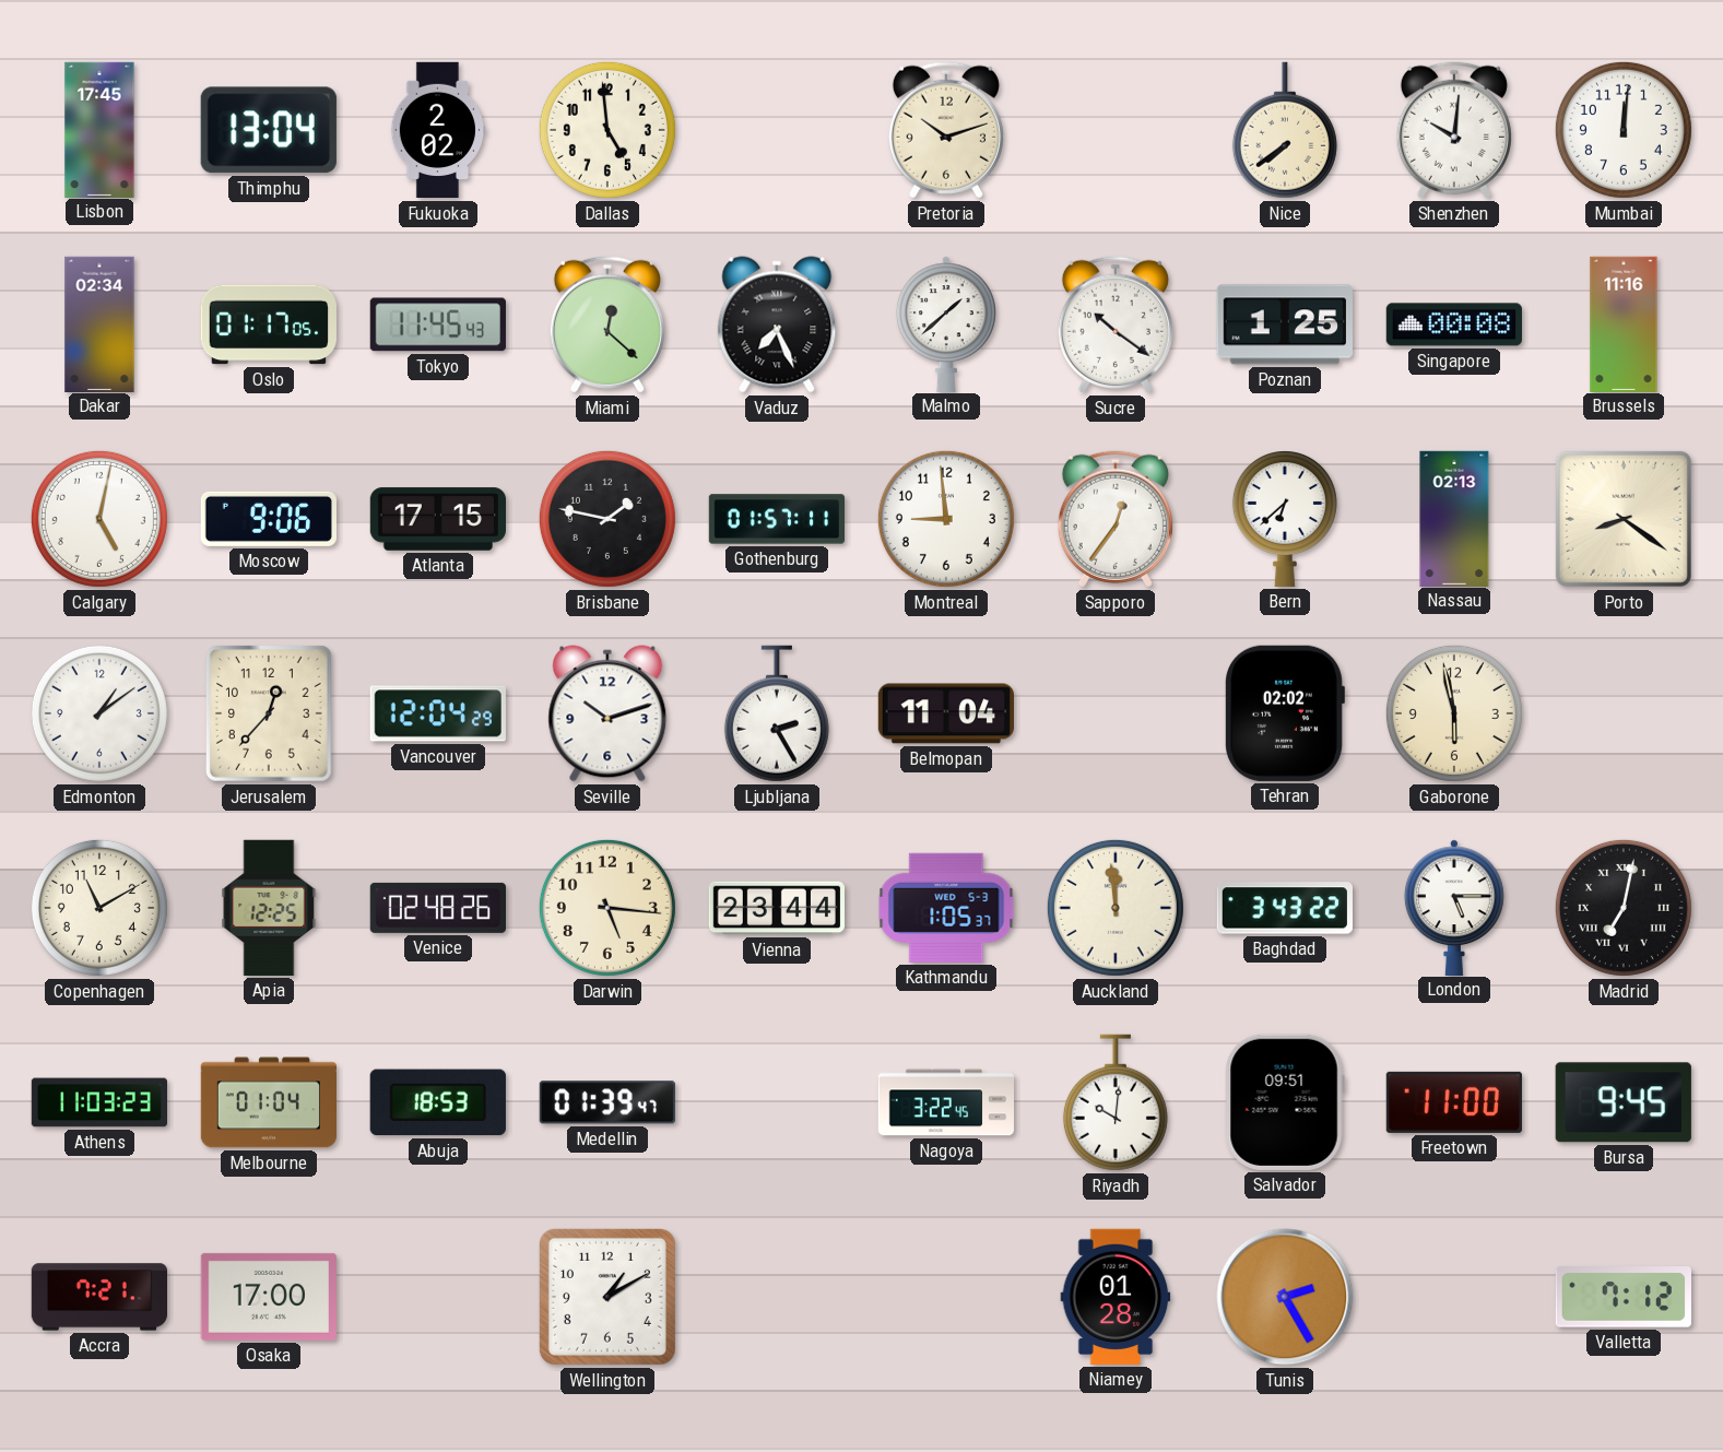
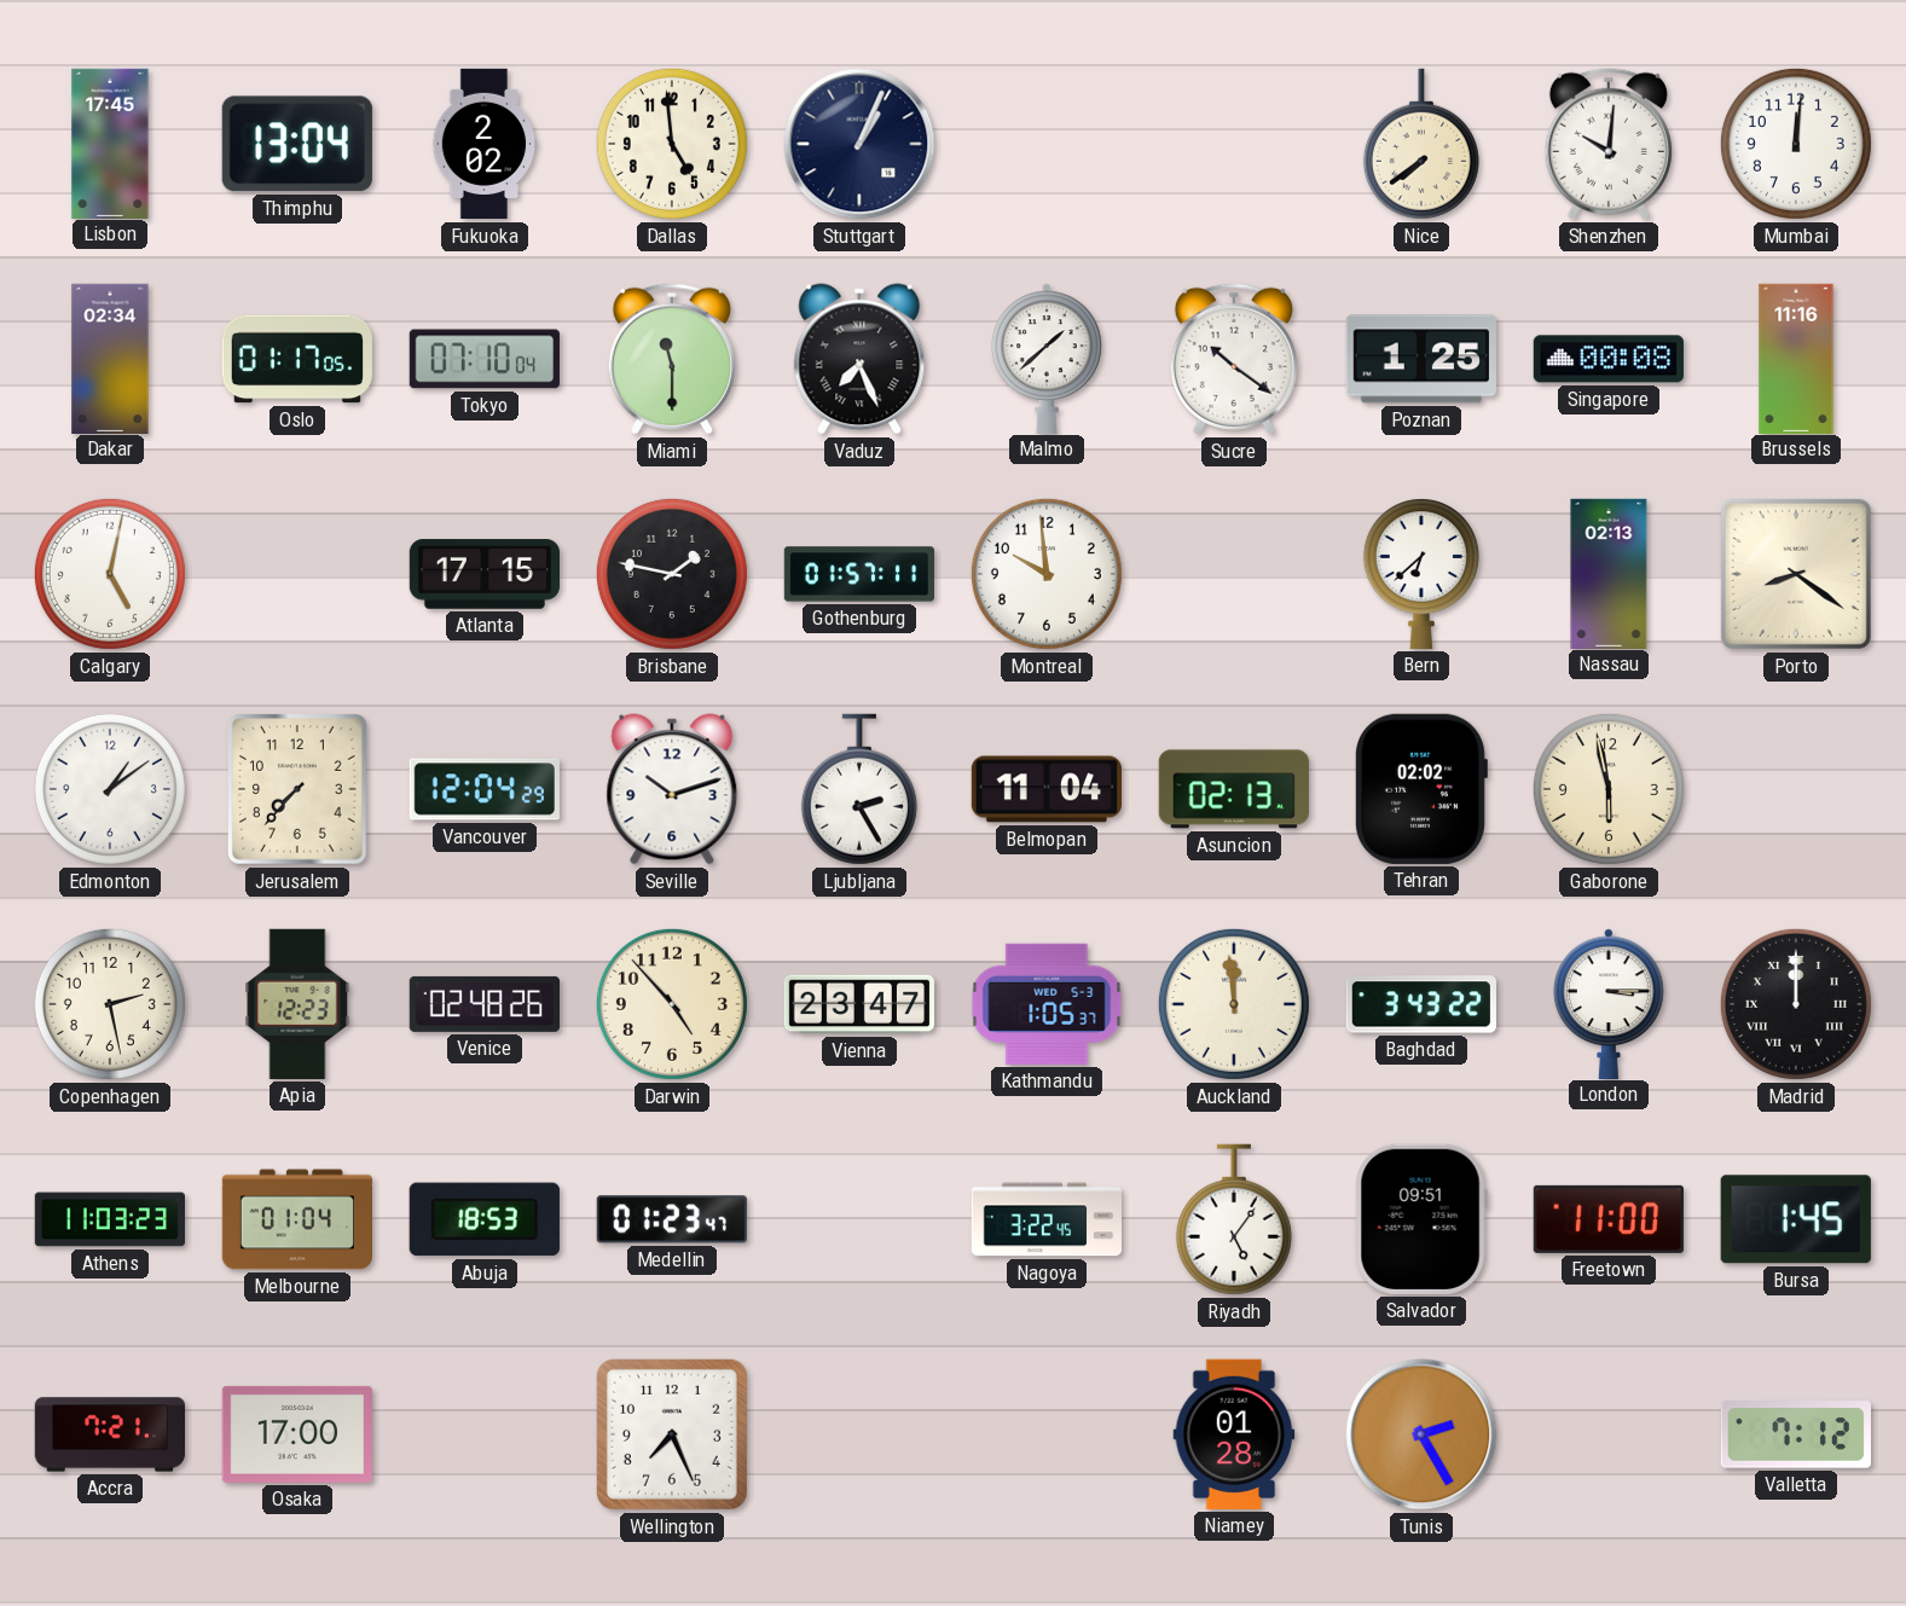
Stuttgart: none -> 1:04
Pretoria: 10:12 -> none
Tokyo: 11:45 -> 07:10
Miami: 12:22 -> 11:30
Moscow: 9:06 -> none
Montreal: 8:59 -> 9:59
Sapporo: 12:36 -> none
Jerusalem: 12:37 -> 7:37
Asuncion: none -> 02:13
Copenhagen: 11:10 -> 2:28
Apia: 12:25 -> 12:23
Darwin: 5:16 -> 4:53
Vienna: 23:44 -> 23:47
London: 5:15 -> 3:15
Madrid: 7:02 -> 12:00
Medellin: 01:39 -> 01:23
Riyadh: 10:01 -> 5:06
Bursa: 9:45 -> 1:45
Wellington: 1:10 -> 7:26
